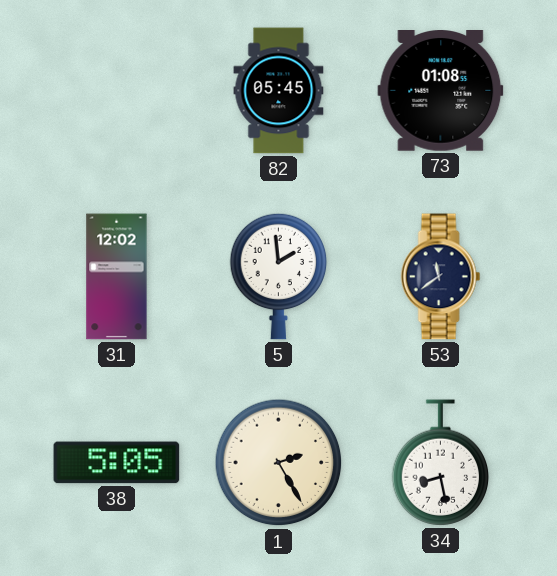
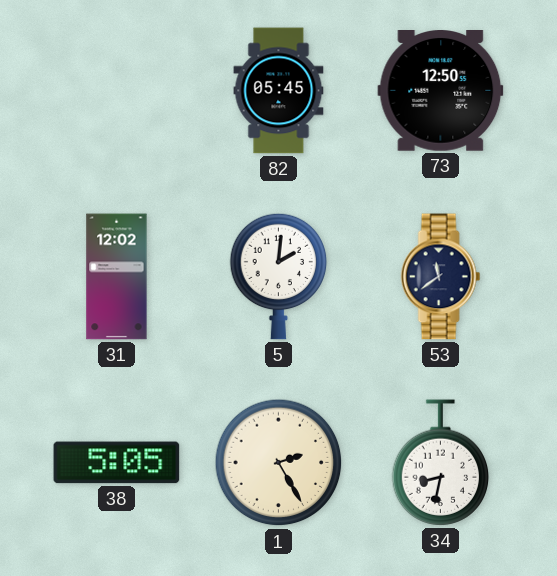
73: 01:08 -> 12:50
5: 1:59 -> 2:01
34: 8:28 -> 8:32
